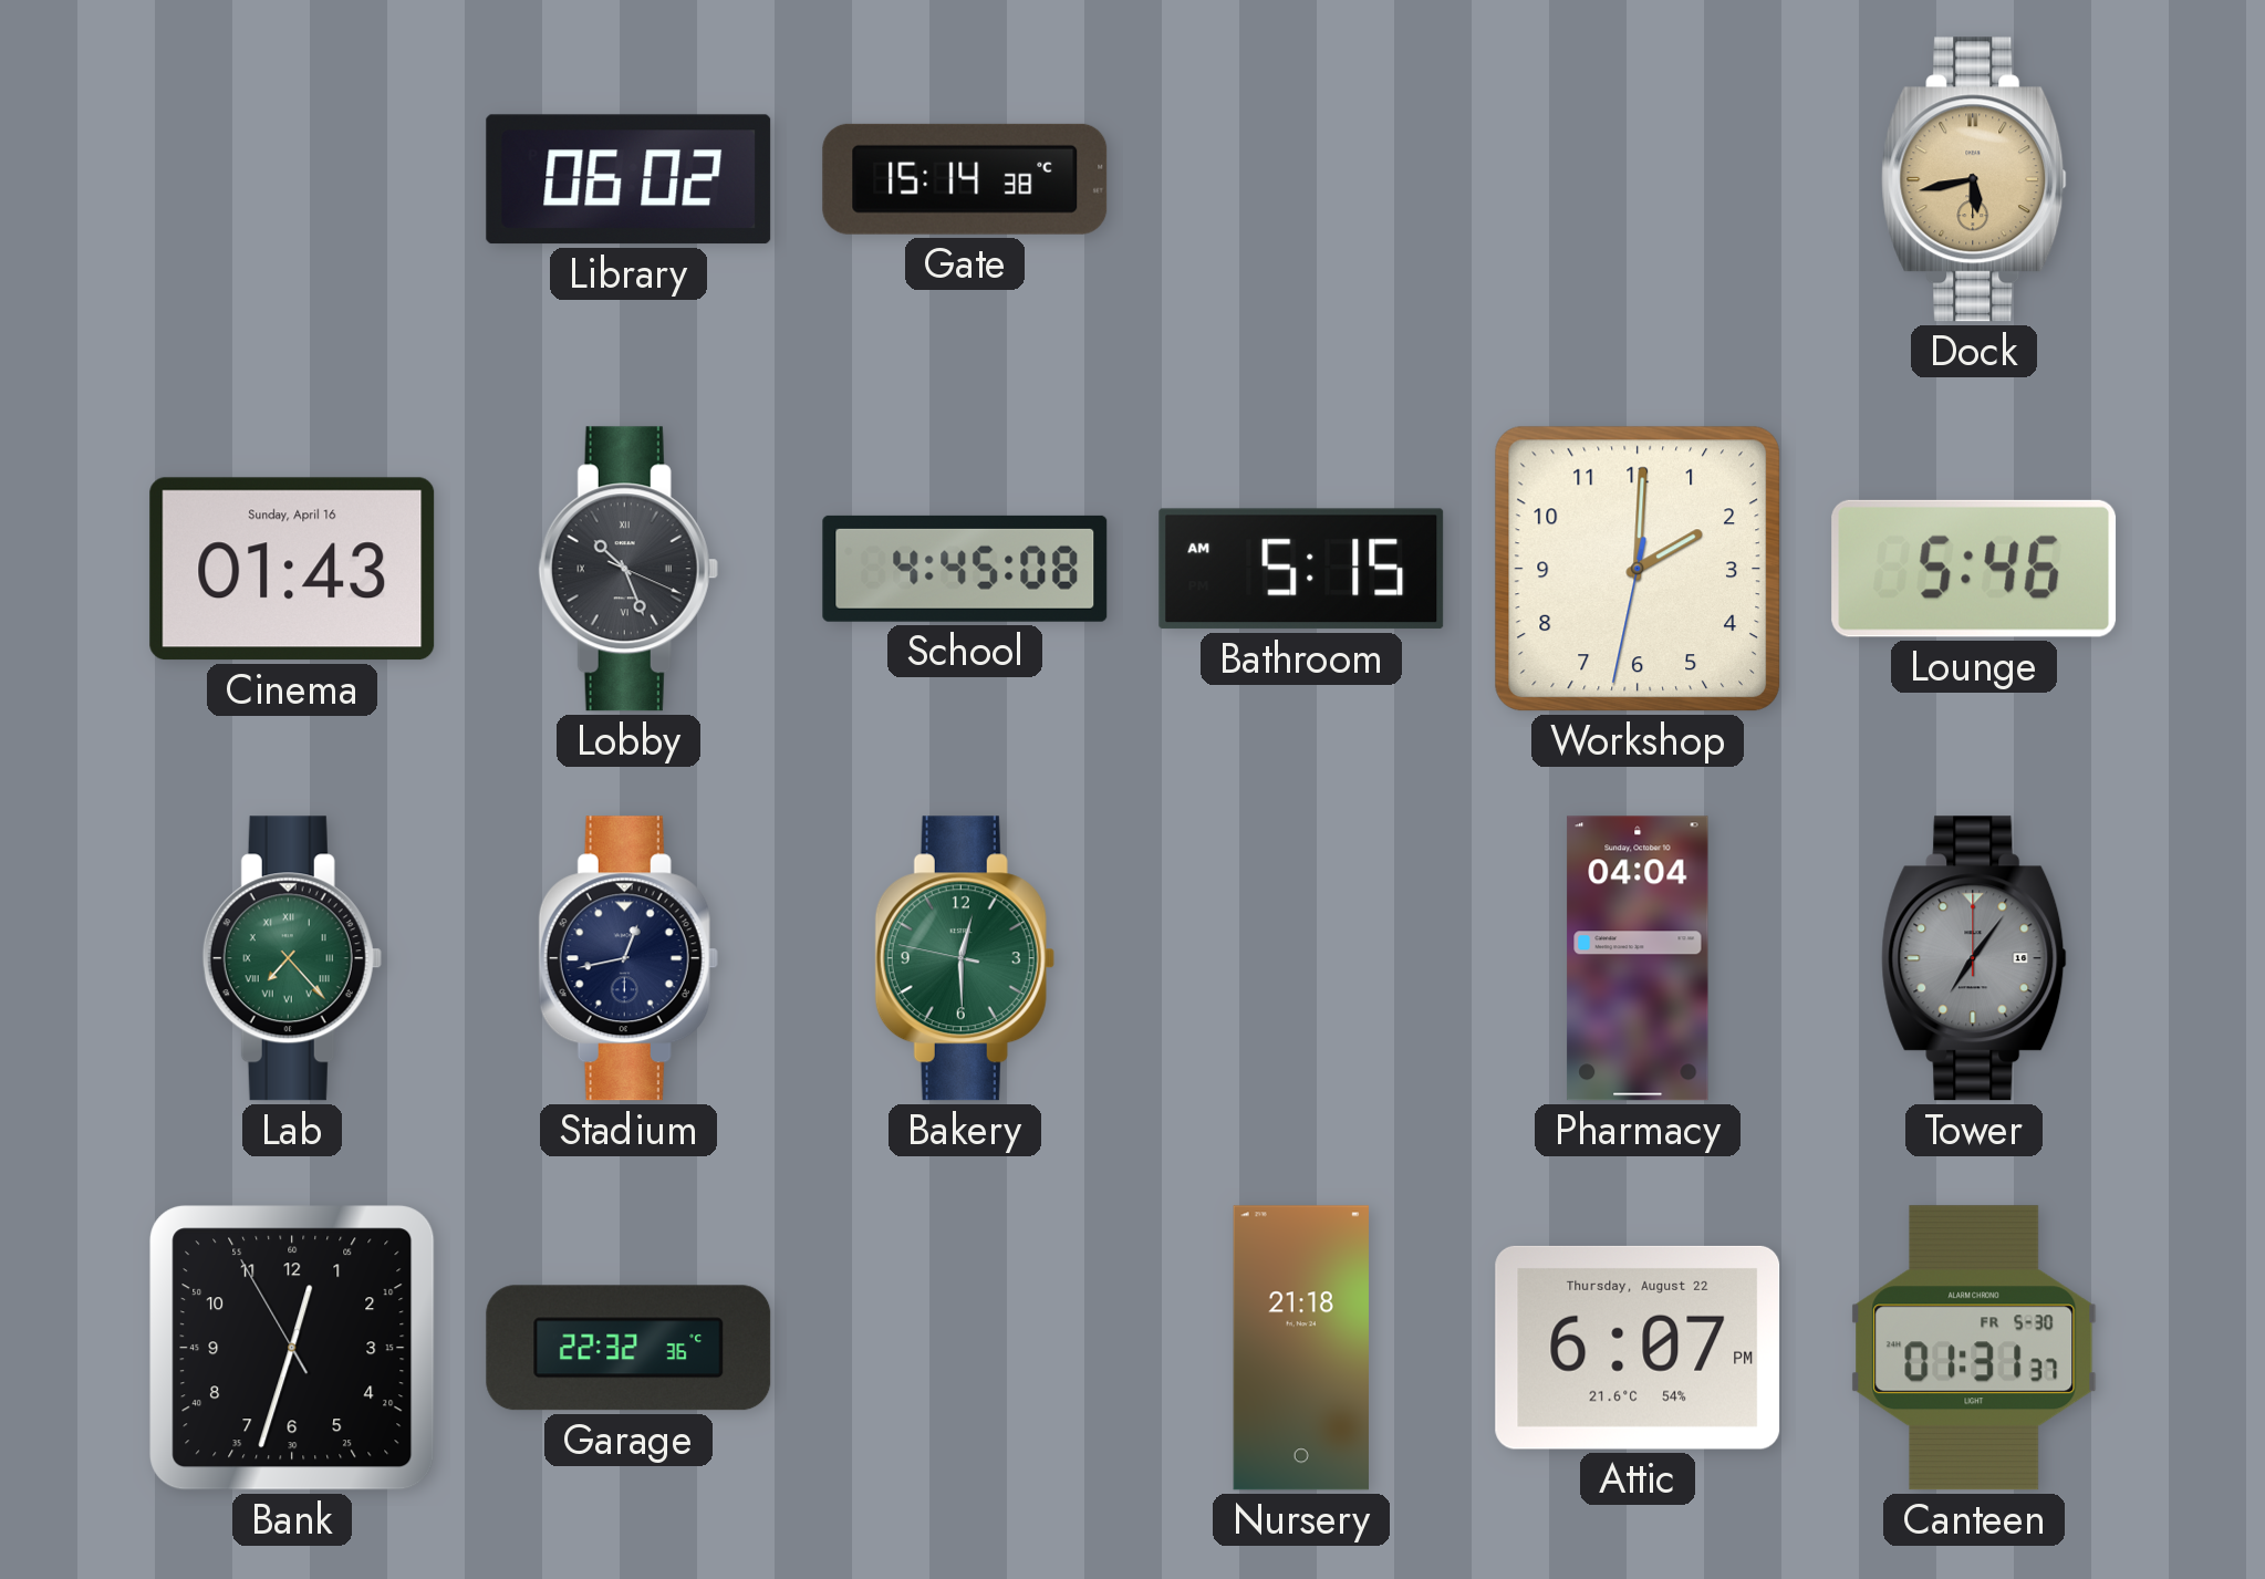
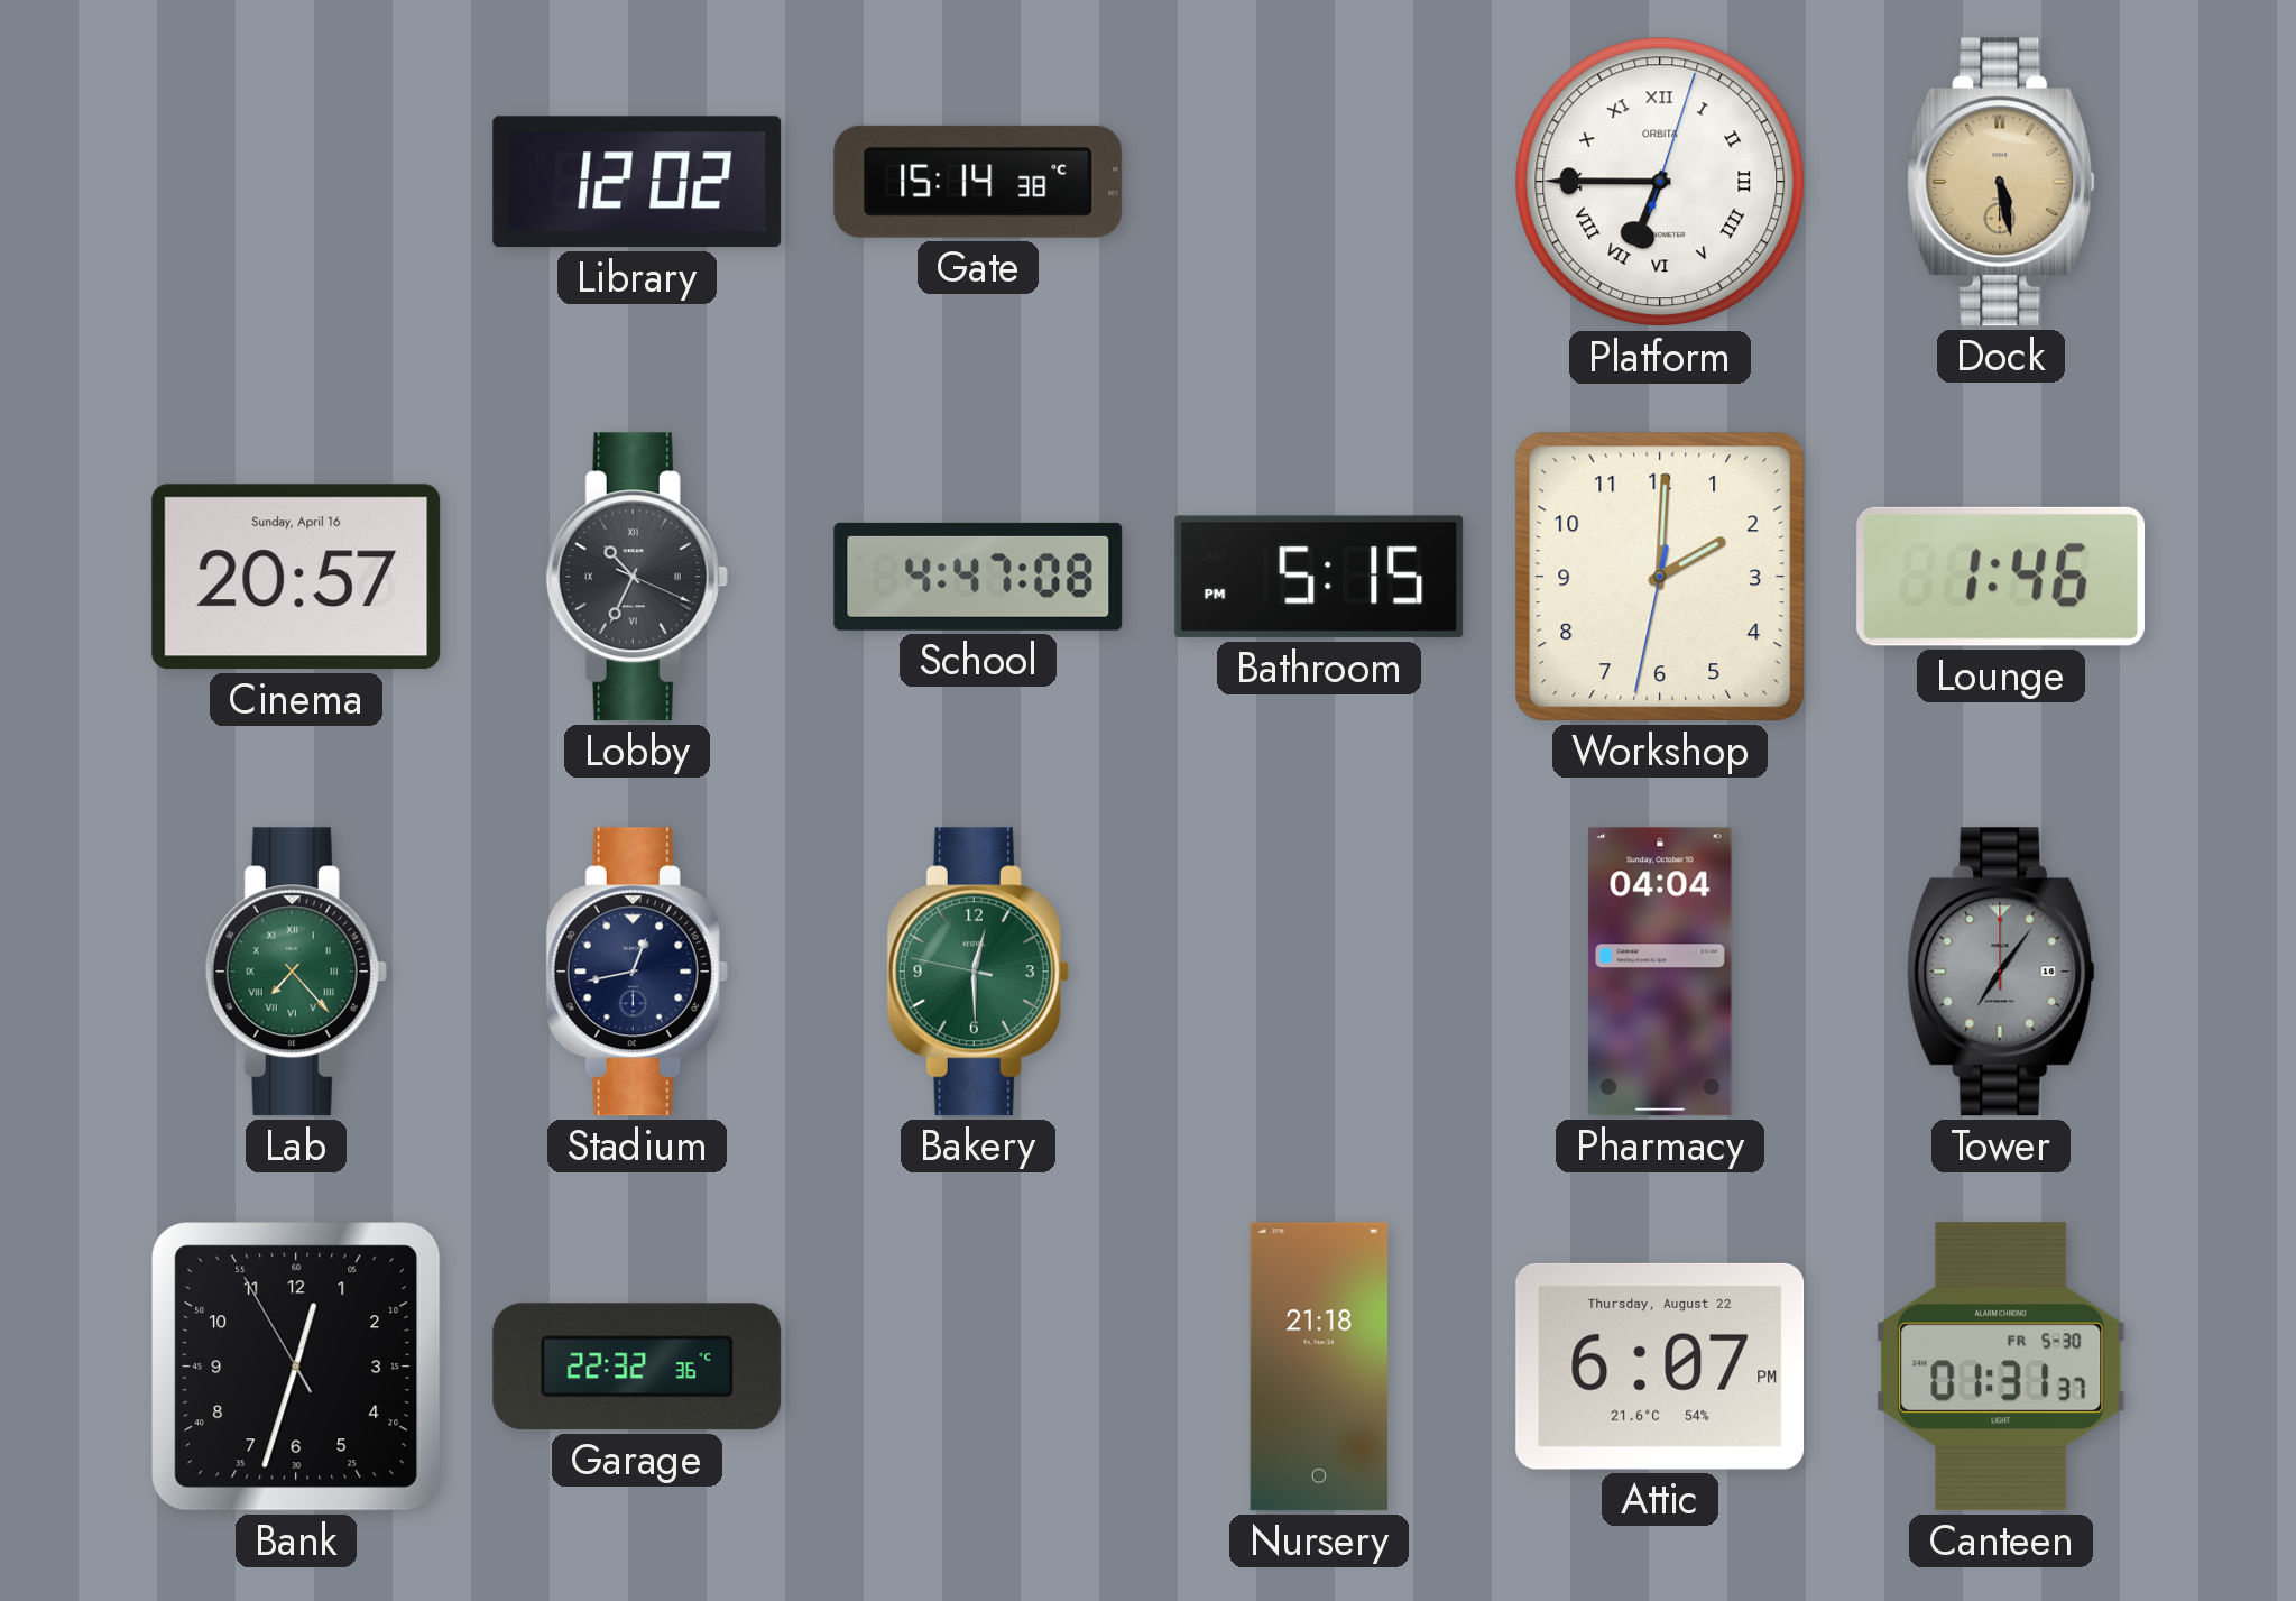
Library: 06:02 -> 12:02
Platform: none -> 6:45
Dock: 5:43 -> 5:28
Cinema: 01:43 -> 20:57
Lobby: 10:26 -> 10:34
School: 4:45 -> 4:47
Bathroom: 5:15 AM -> 5:15 PM
Lounge: 5:46 -> 1:46
